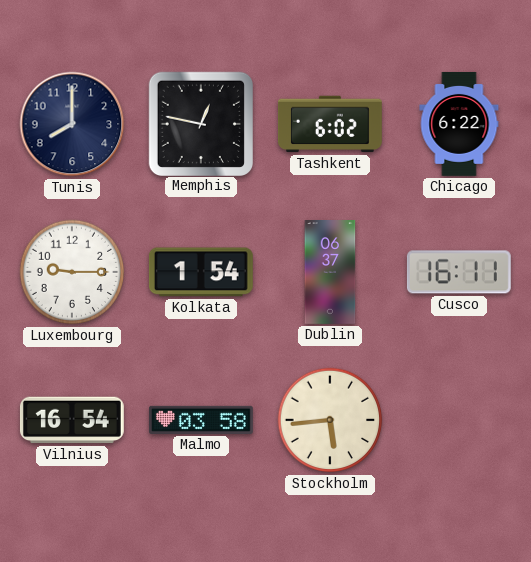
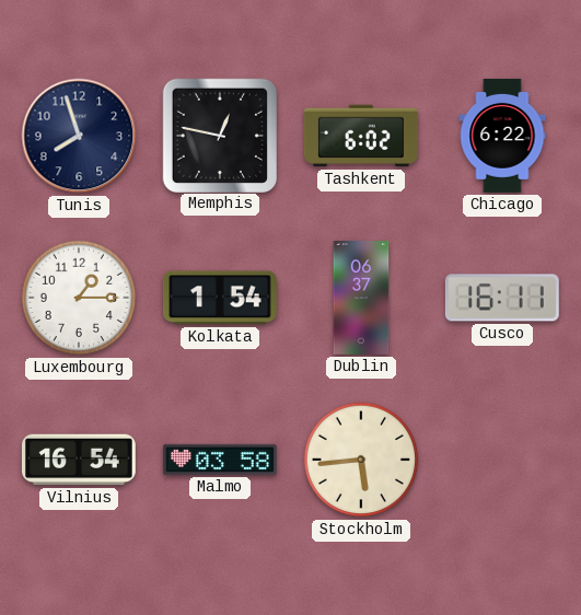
Tunis: 8:00 -> 7:57
Luxembourg: 9:15 -> 1:15
